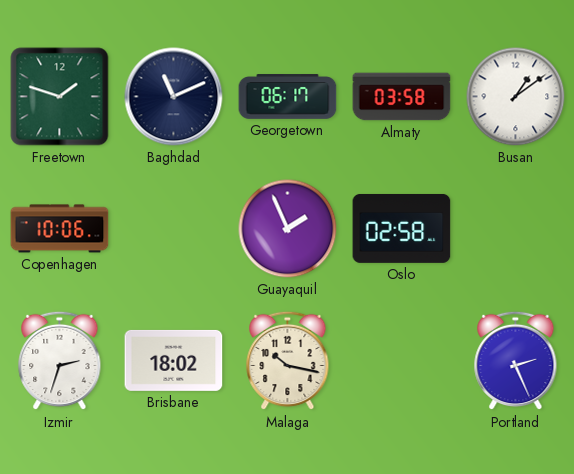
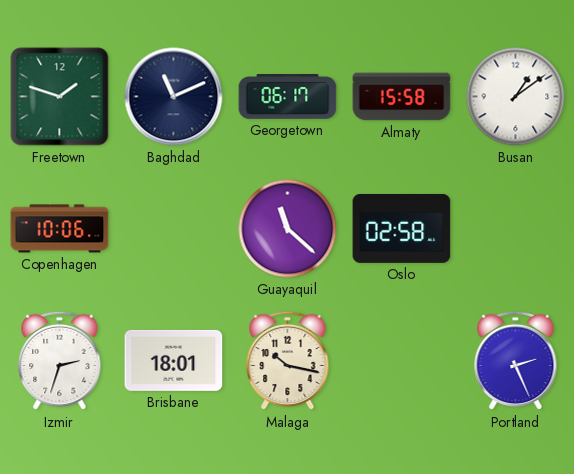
Almaty: 03:58 -> 15:58
Guayaquil: 1:56 -> 11:22
Brisbane: 18:02 -> 18:01
